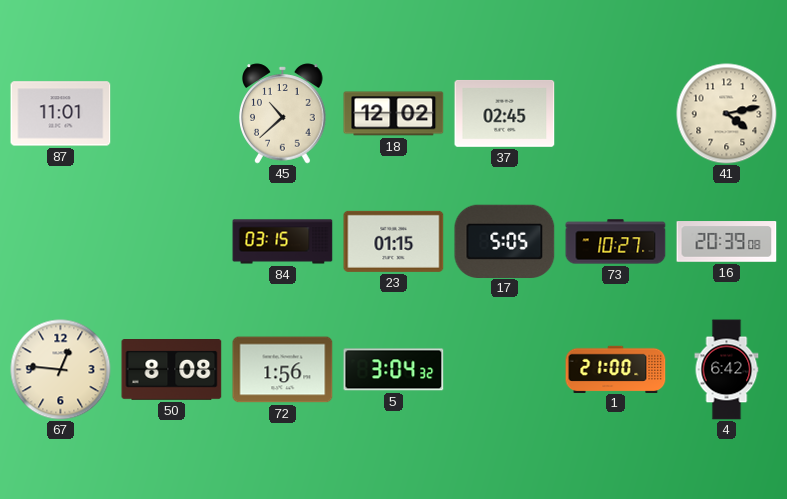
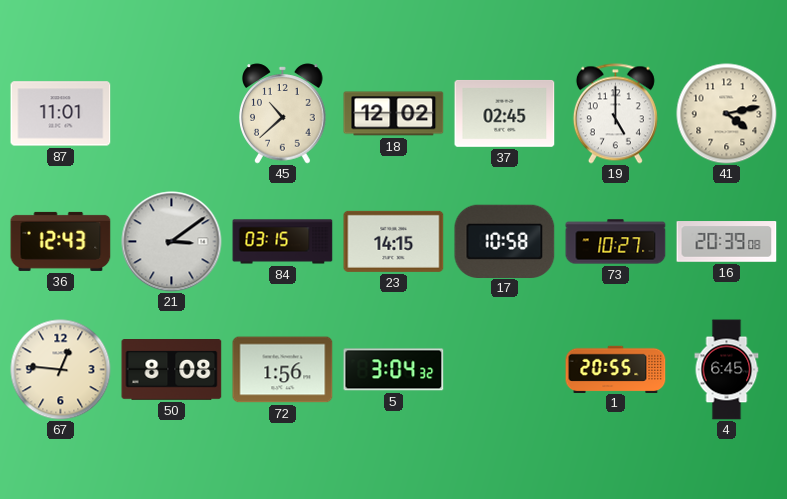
19: none -> 5:00
36: none -> 12:43
21: none -> 3:09
23: 01:15 -> 14:15
17: 5:05 -> 10:58
1: 21:00 -> 20:55
4: 6:42 -> 6:45
